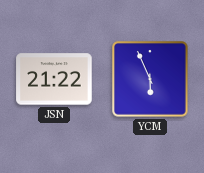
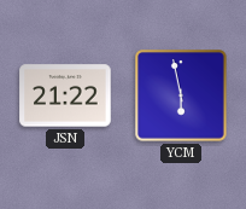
YCM: 5:56 -> 5:58
